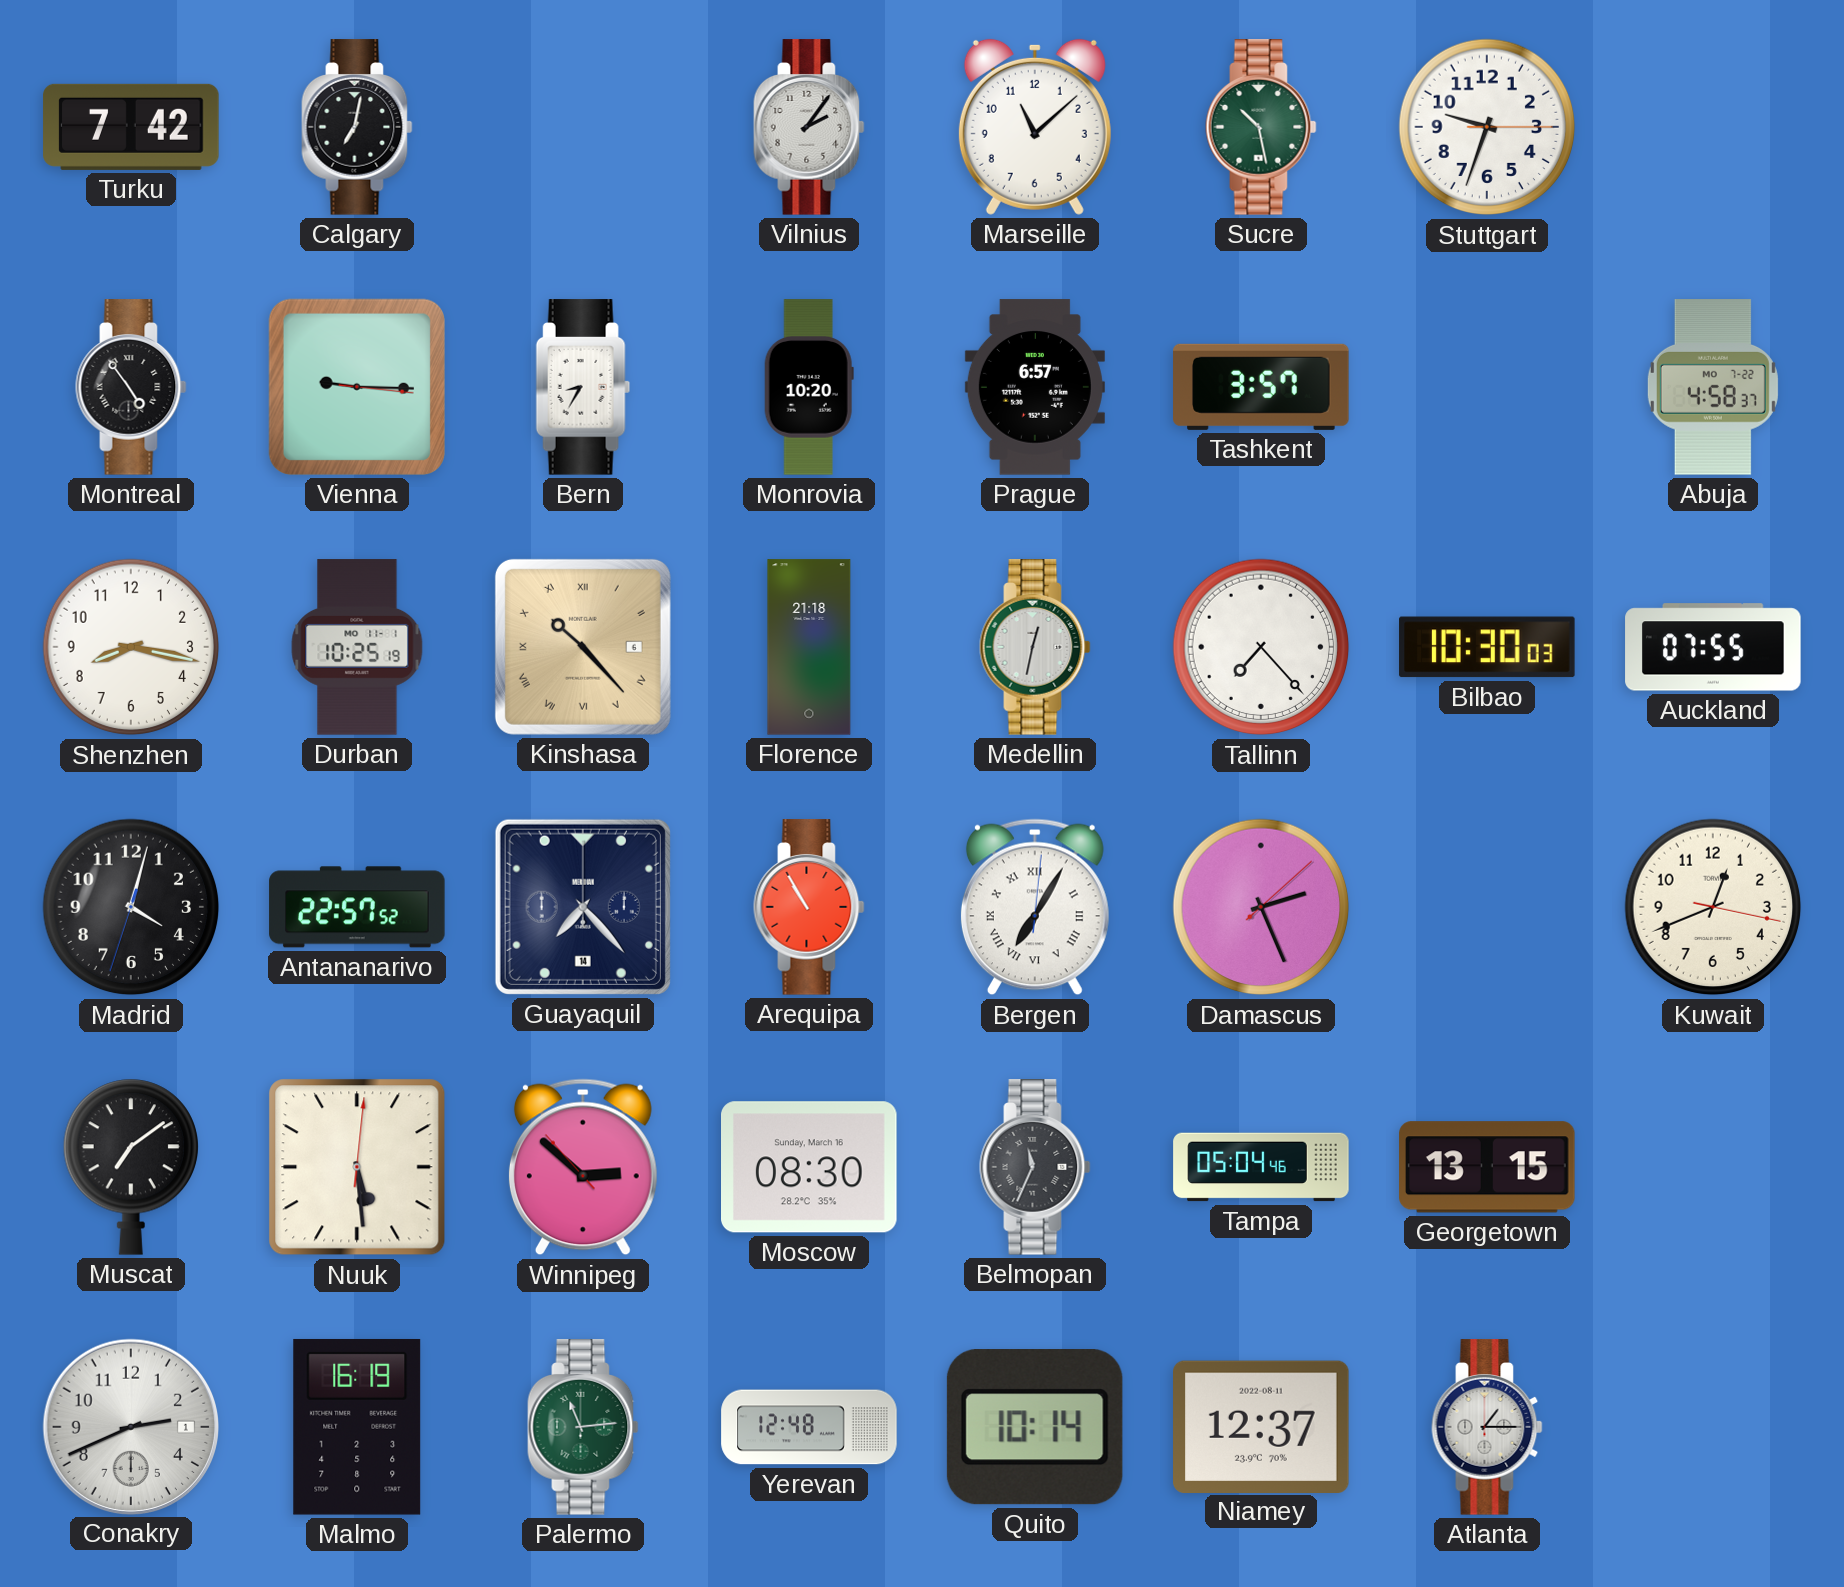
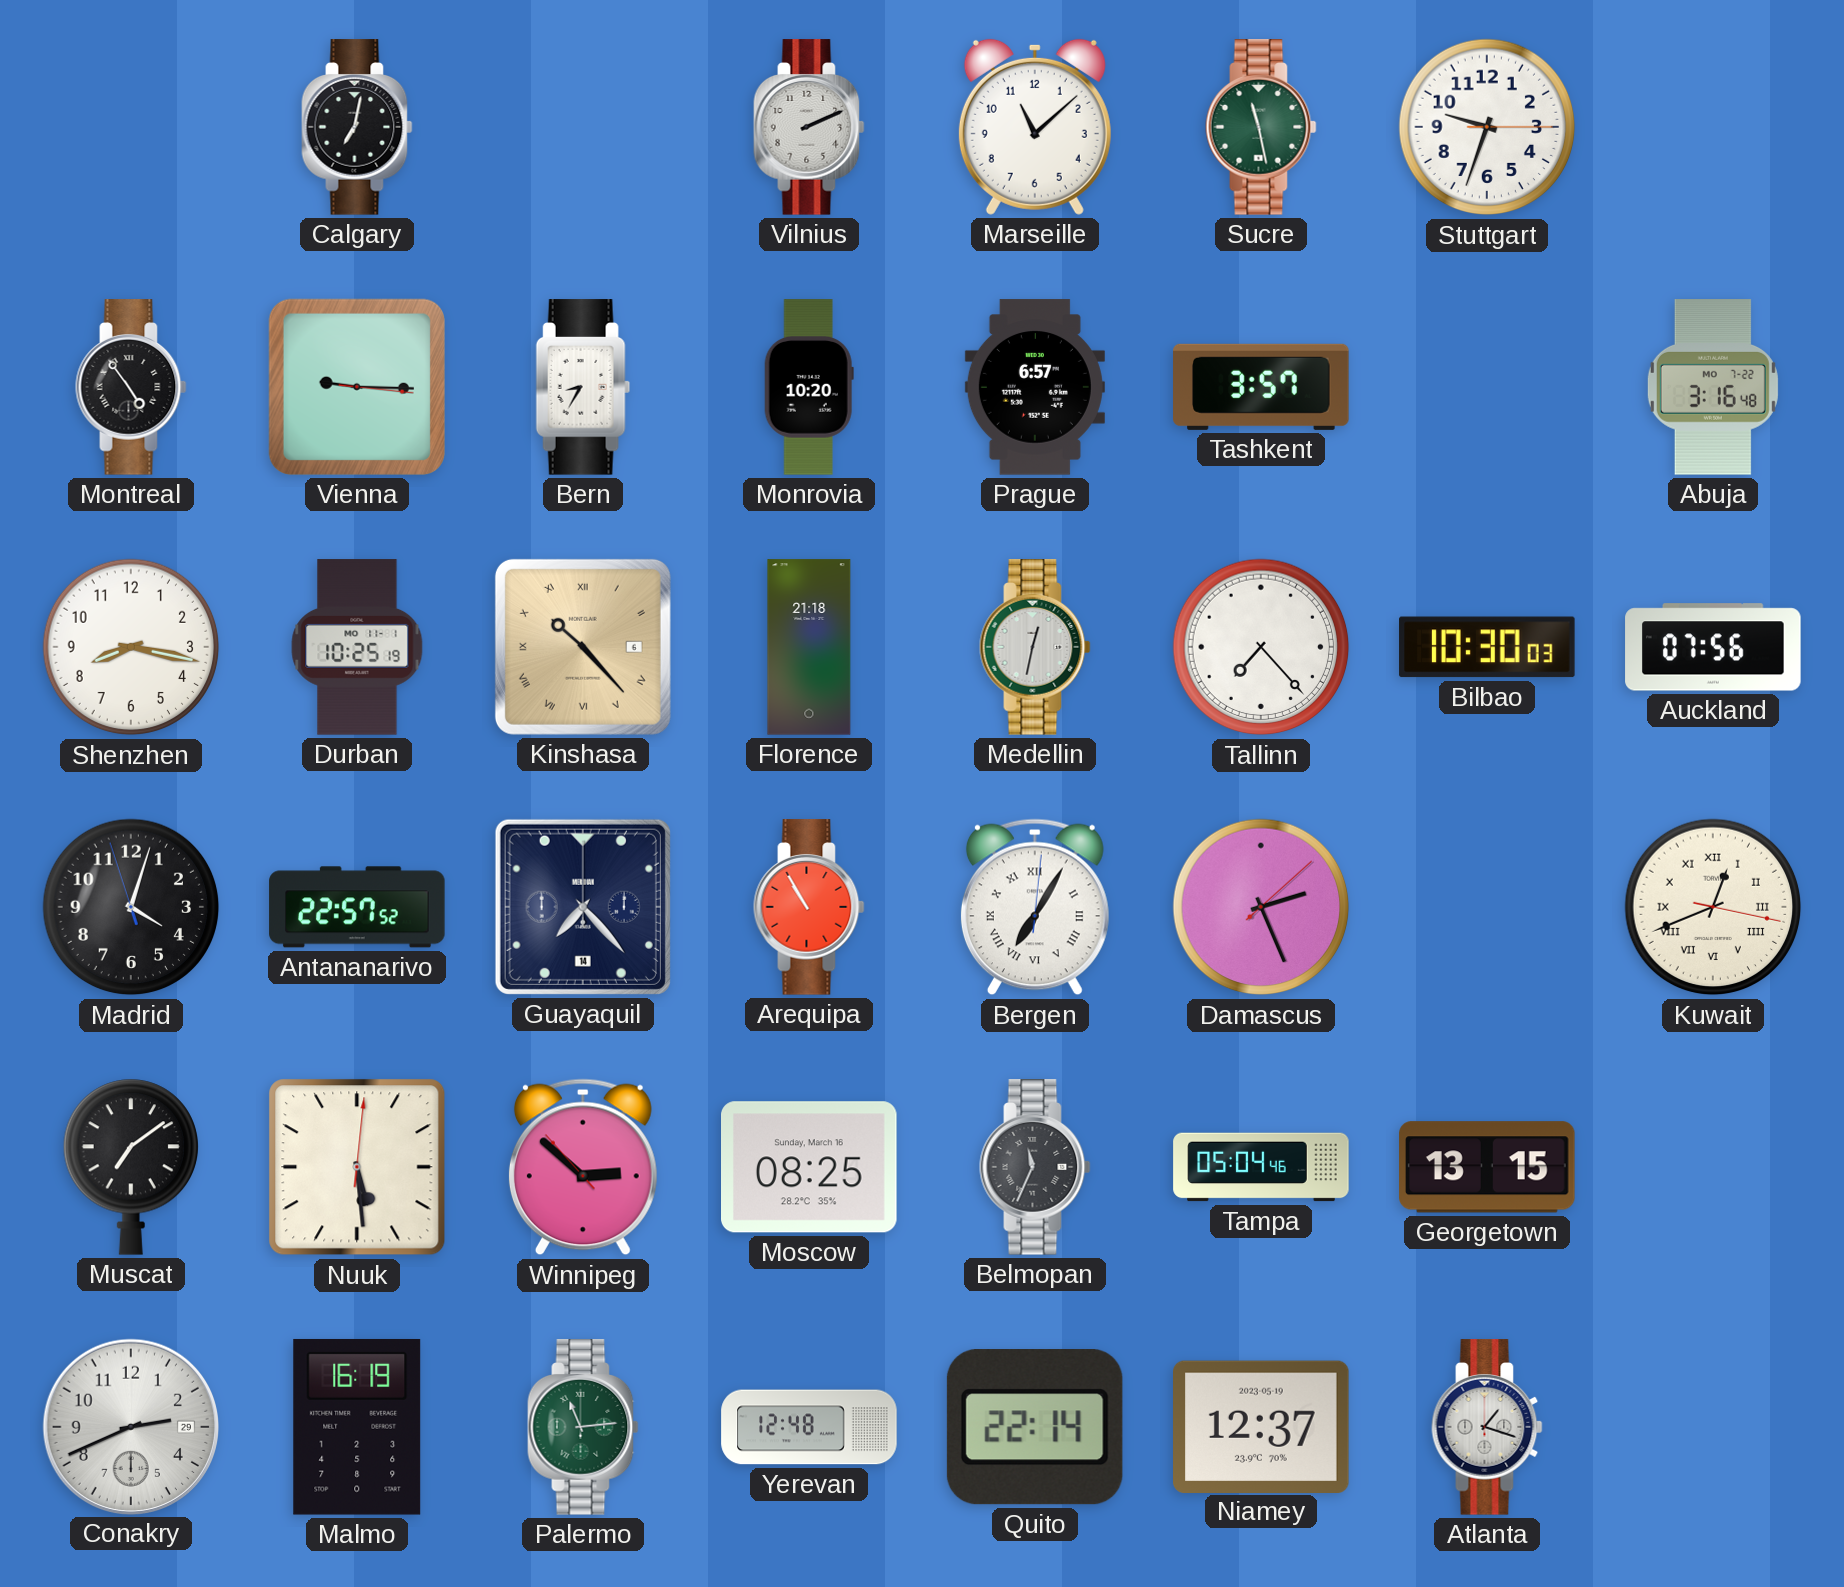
Turku: 7:42 -> none
Vilnius: 2:06 -> 2:11
Sucre: 10:28 -> 11:28
Abuja: 4:58 -> 3:16
Auckland: 07:55 -> 07:56
Madrid: 4:02:33 -> 4:02:57
Kuwait numerals: Arabic -> Roman
Moscow: 08:30 -> 08:25
Conakry date: 1 -> 29
Quito: 10:14 -> 22:14
Niamey date: 2022-08-11 -> 2023-05-19
Atlanta: 1:15 -> 1:18
